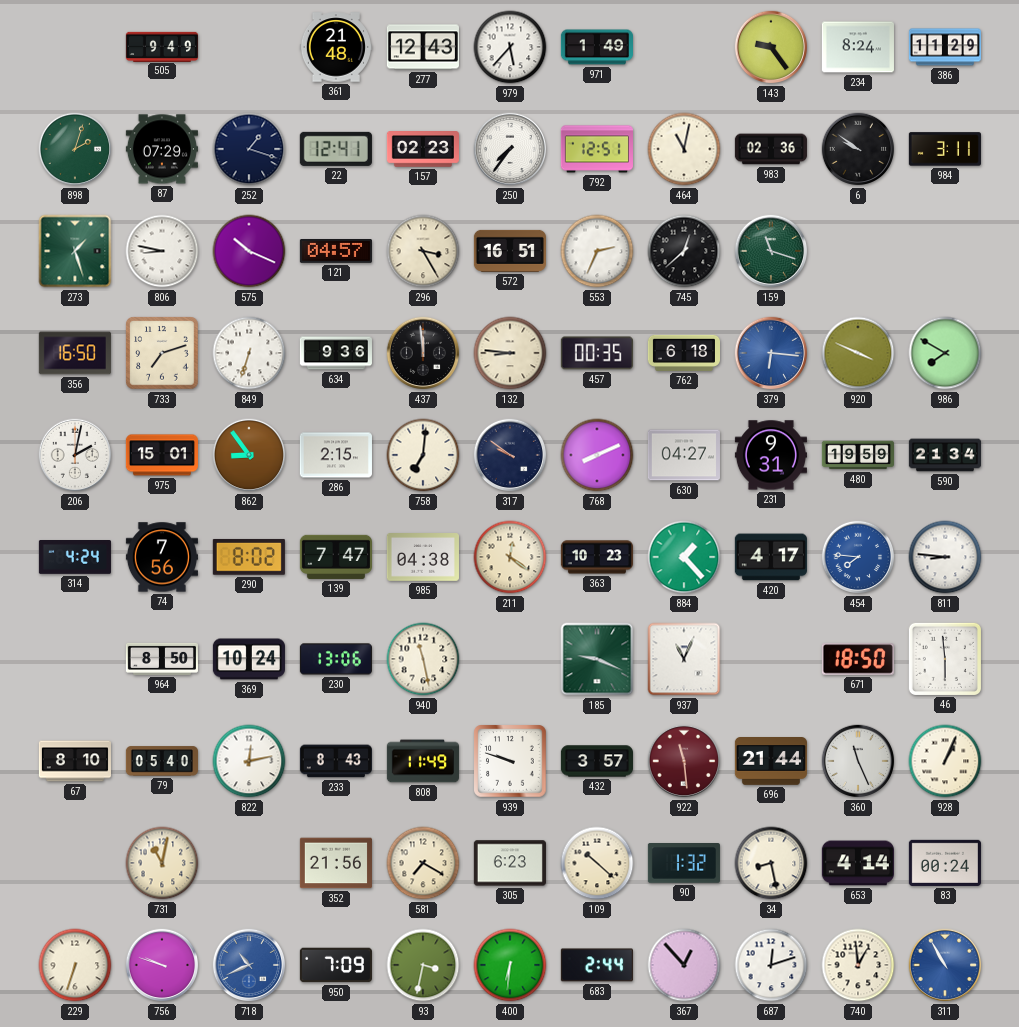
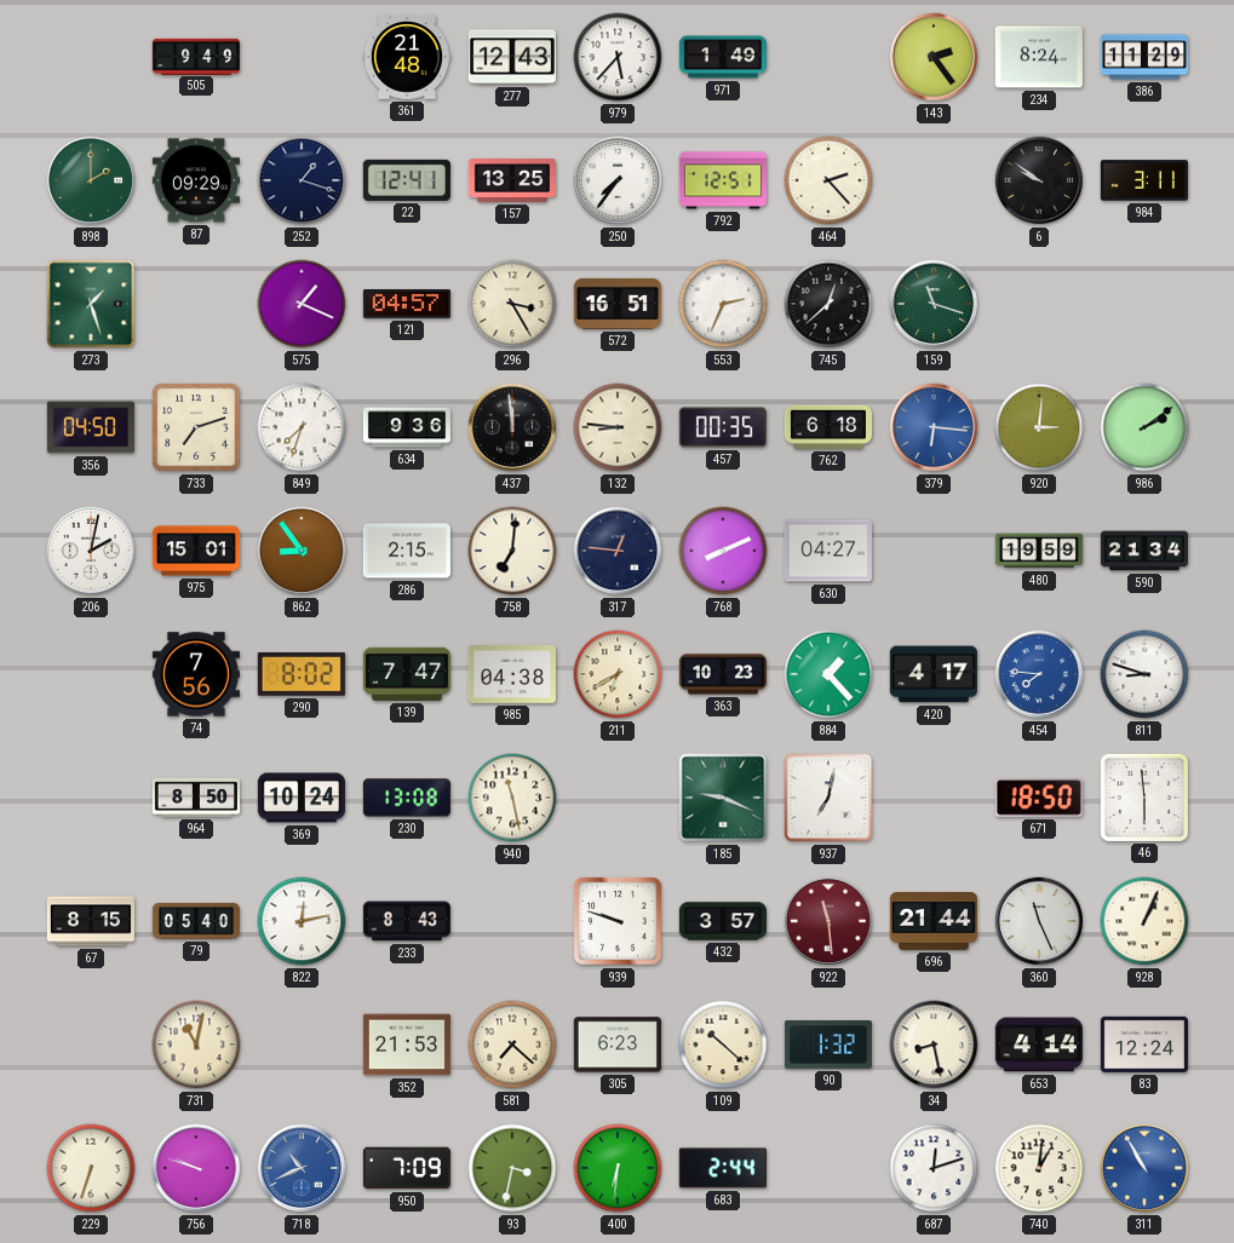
143: 9:24 -> 2:24
898: 2:03 -> 2:00
87: 07:29 -> 09:29
157: 02:23 -> 13:25
464: 11:02 -> 2:23
983: 02:36 -> none
806: 8:47 -> none
575: 10:19 -> 1:19
356: 16:50 -> 04:50
849: 6:33 -> 7:33
920: 3:49 -> 3:01
986: 7:50 -> 2:09
317: 9:51 -> 12:46
231: 9:31 -> none
314: 4:24 -> none
211: 12:21 -> 6:40
811: 8:46 -> 8:48
230: 13:06 -> 13:08
937: 11:04 -> 7:02
67: 8:10 -> 8:15
808: 11:49 -> none
352: 21:56 -> 21:53
581: 7:20 -> 7:22
83: 00:24 -> 12:24
367: 12:53 -> none
740: 12:59 -> 1:01
